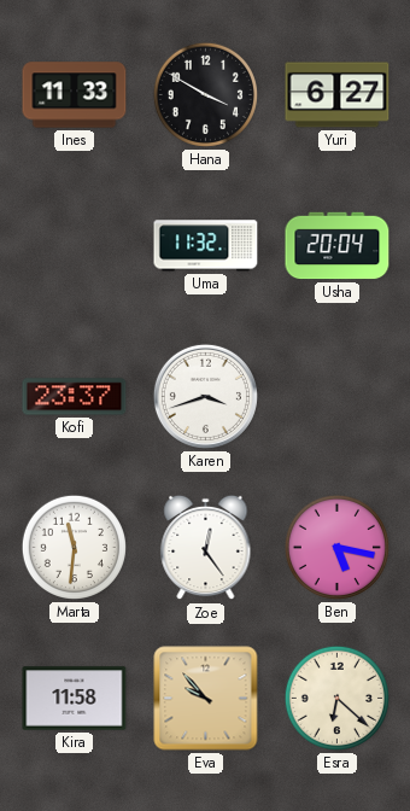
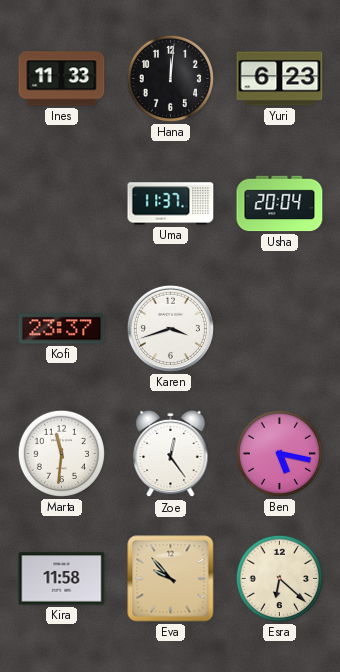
Hana: 3:50 -> 12:01
Yuri: 6:27 -> 6:23
Uma: 11:32 -> 11:37
